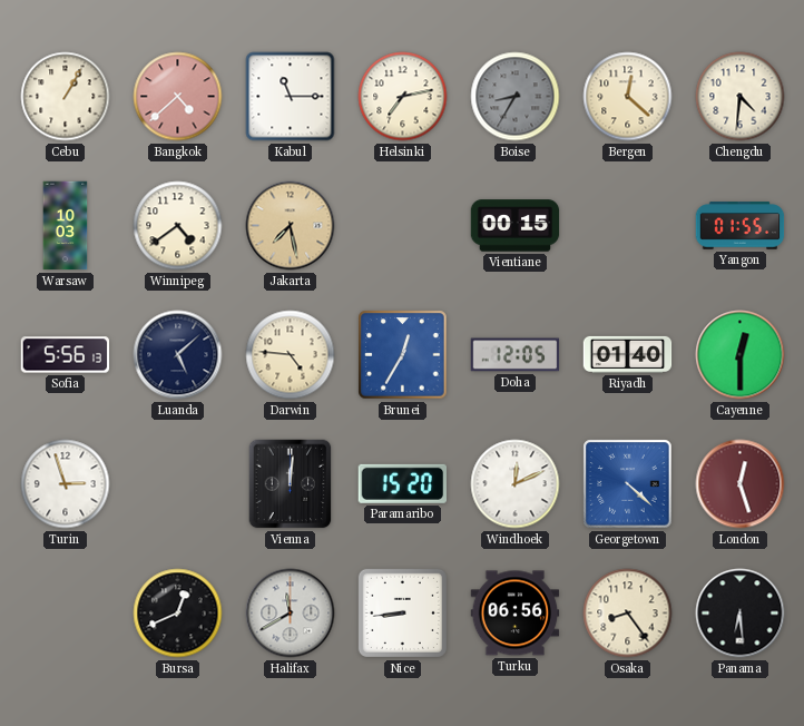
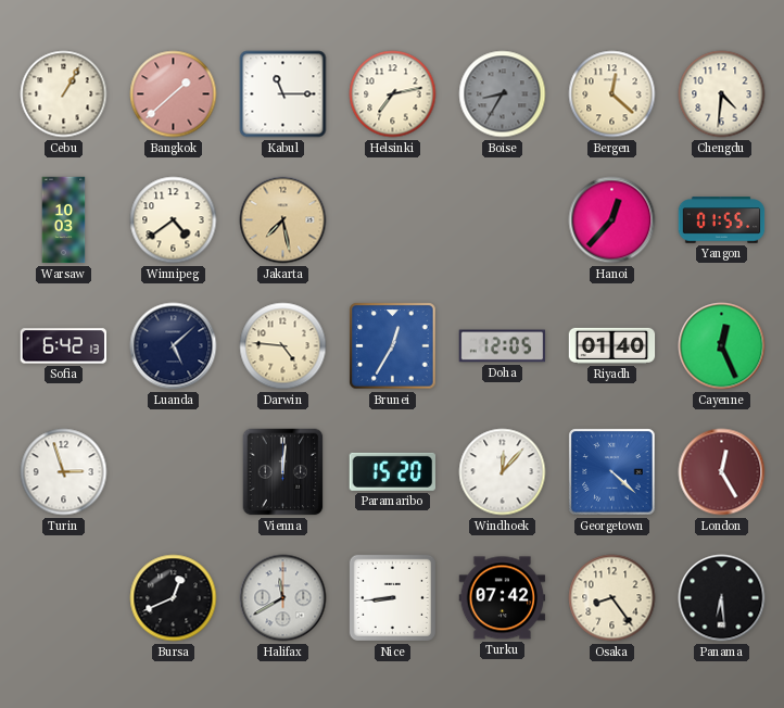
Bangkok: 4:38 -> 1:38
Vientiane: 00:15 -> none
Hanoi: none -> 12:37
Sofia: 5:56 -> 6:42
Cayenne: 12:30 -> 12:26
Windhoek: 12:11 -> 12:07
London: 12:27 -> 12:25
Turku: 06:56 -> 07:42
